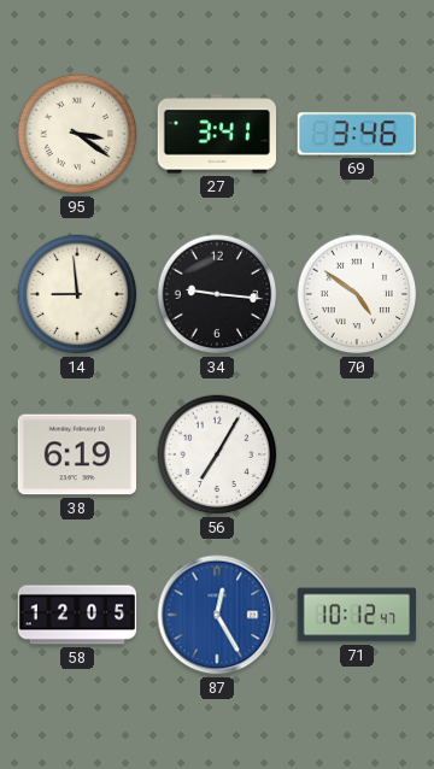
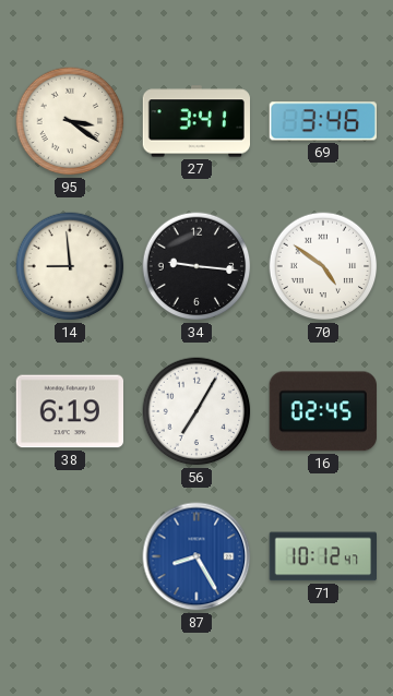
16: none -> 02:45
58: 12:05 -> none
87: 12:25 -> 8:25
